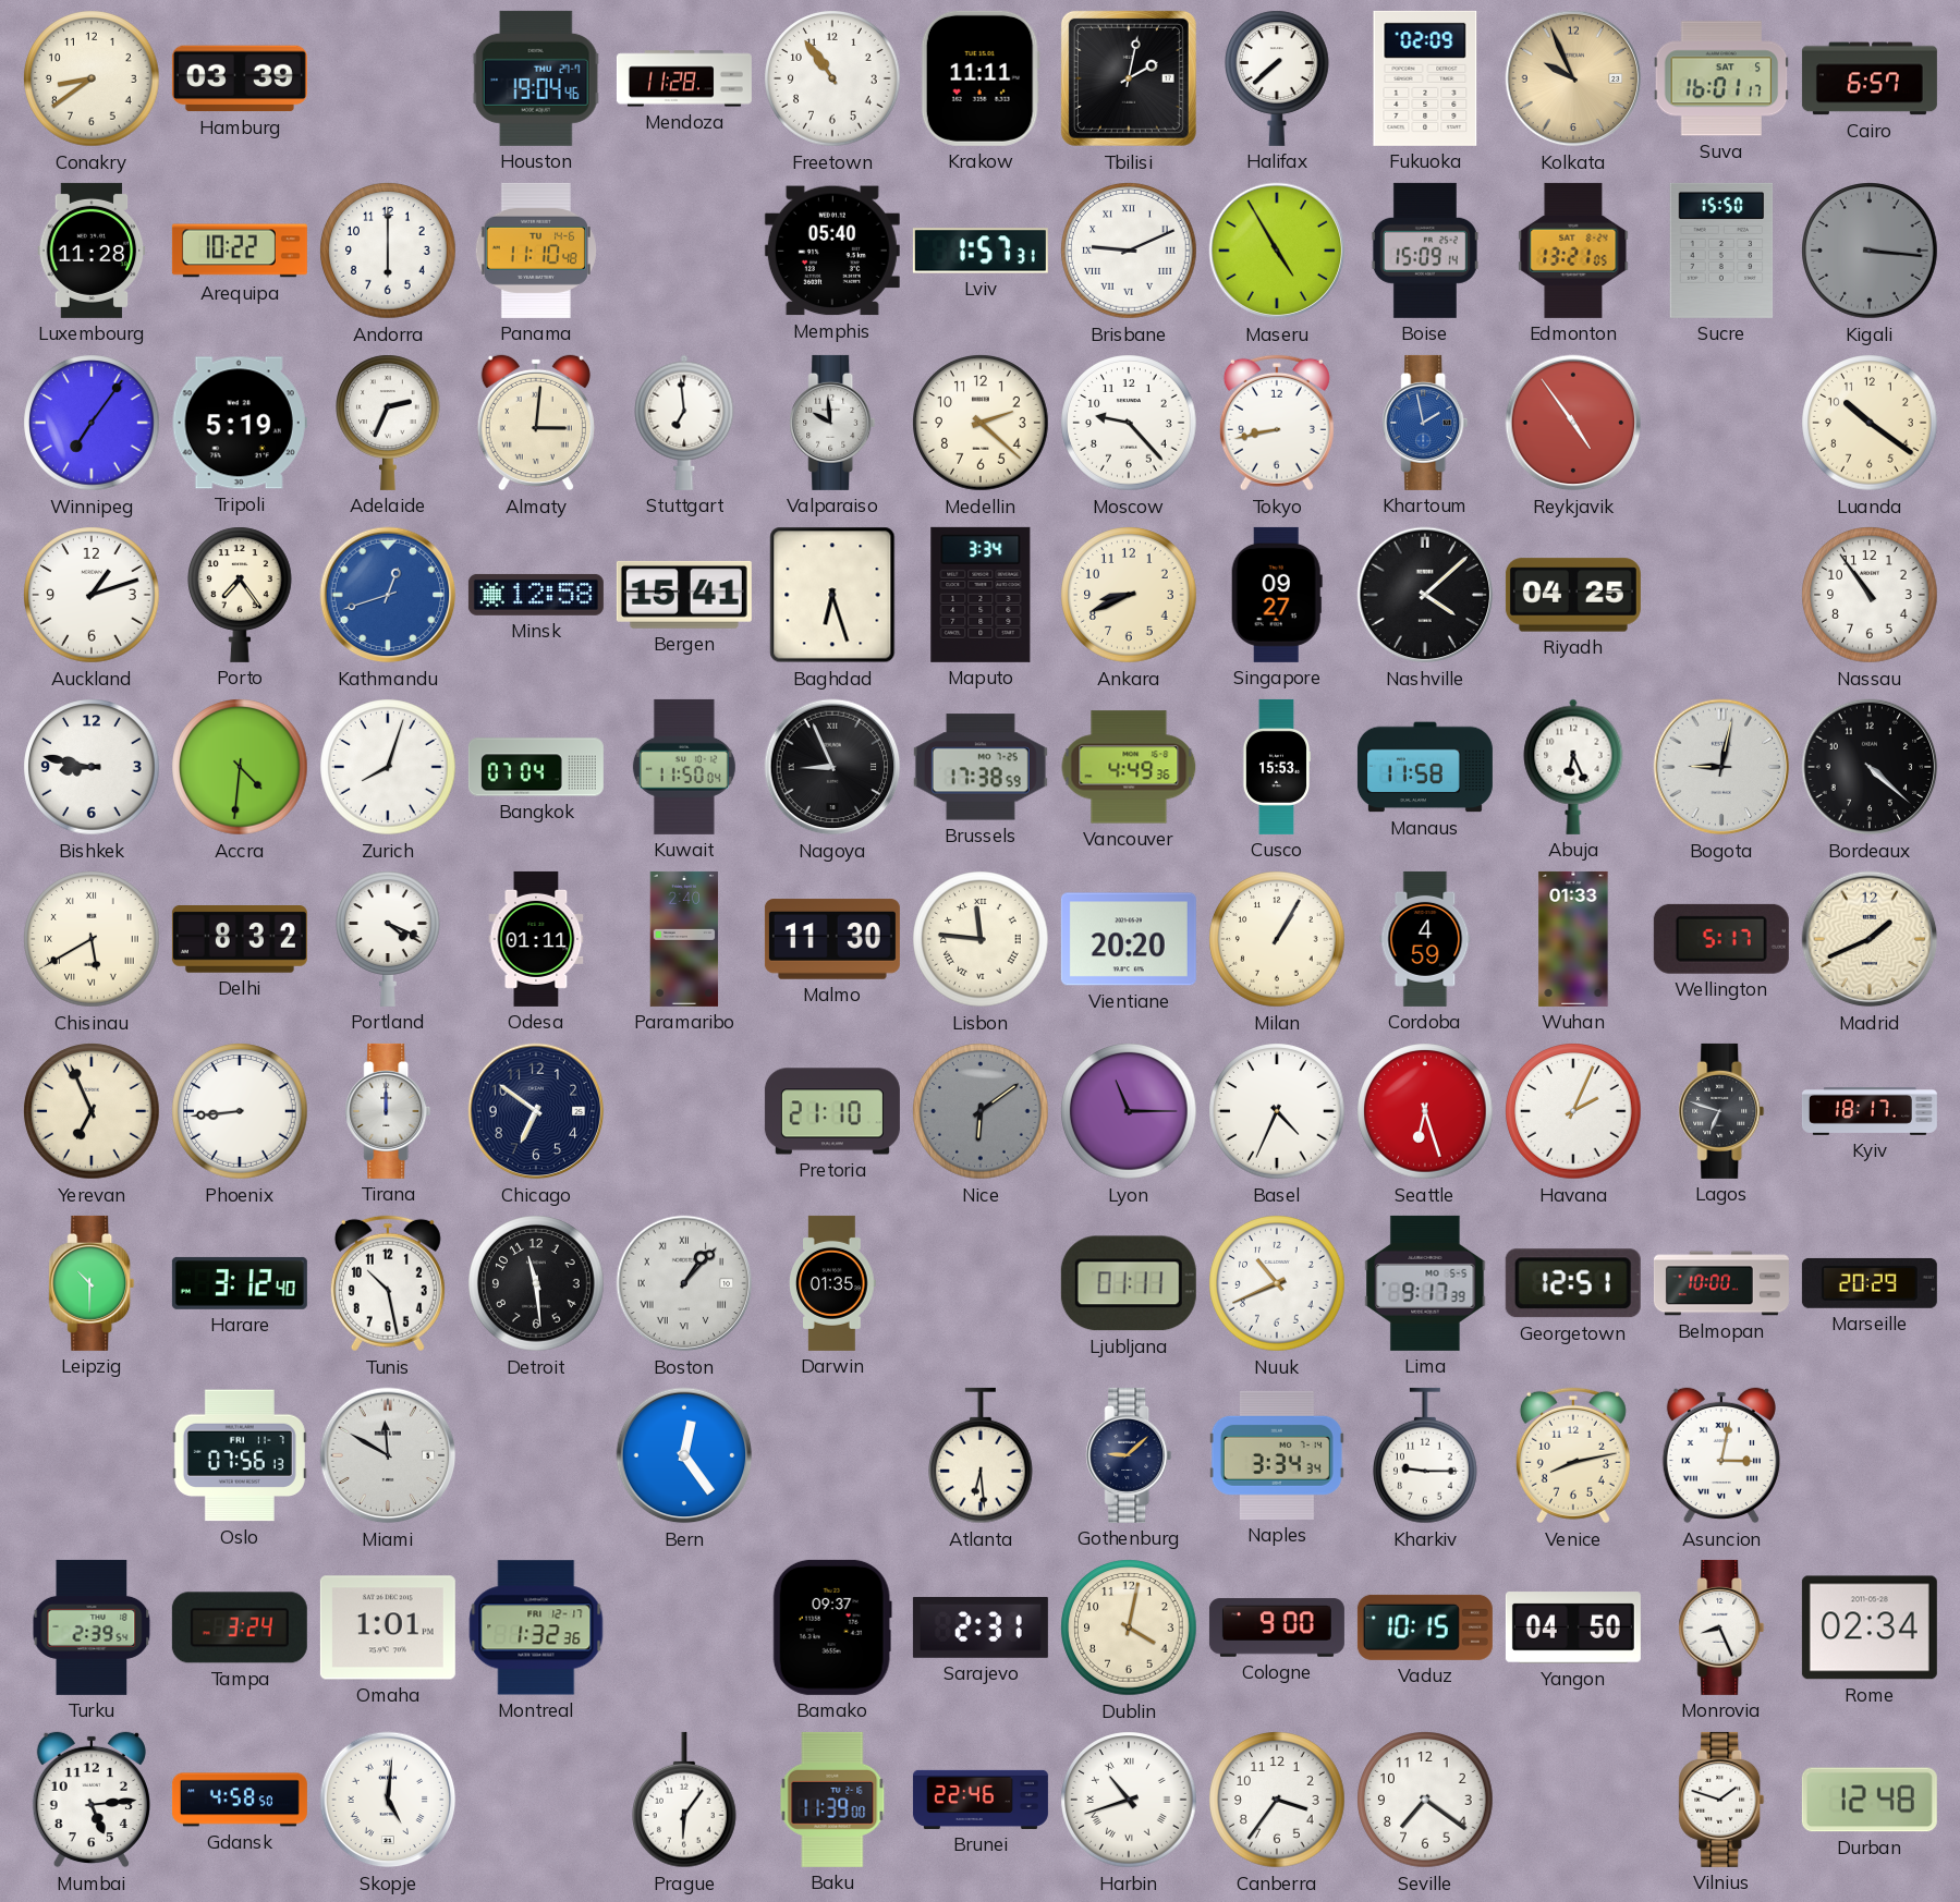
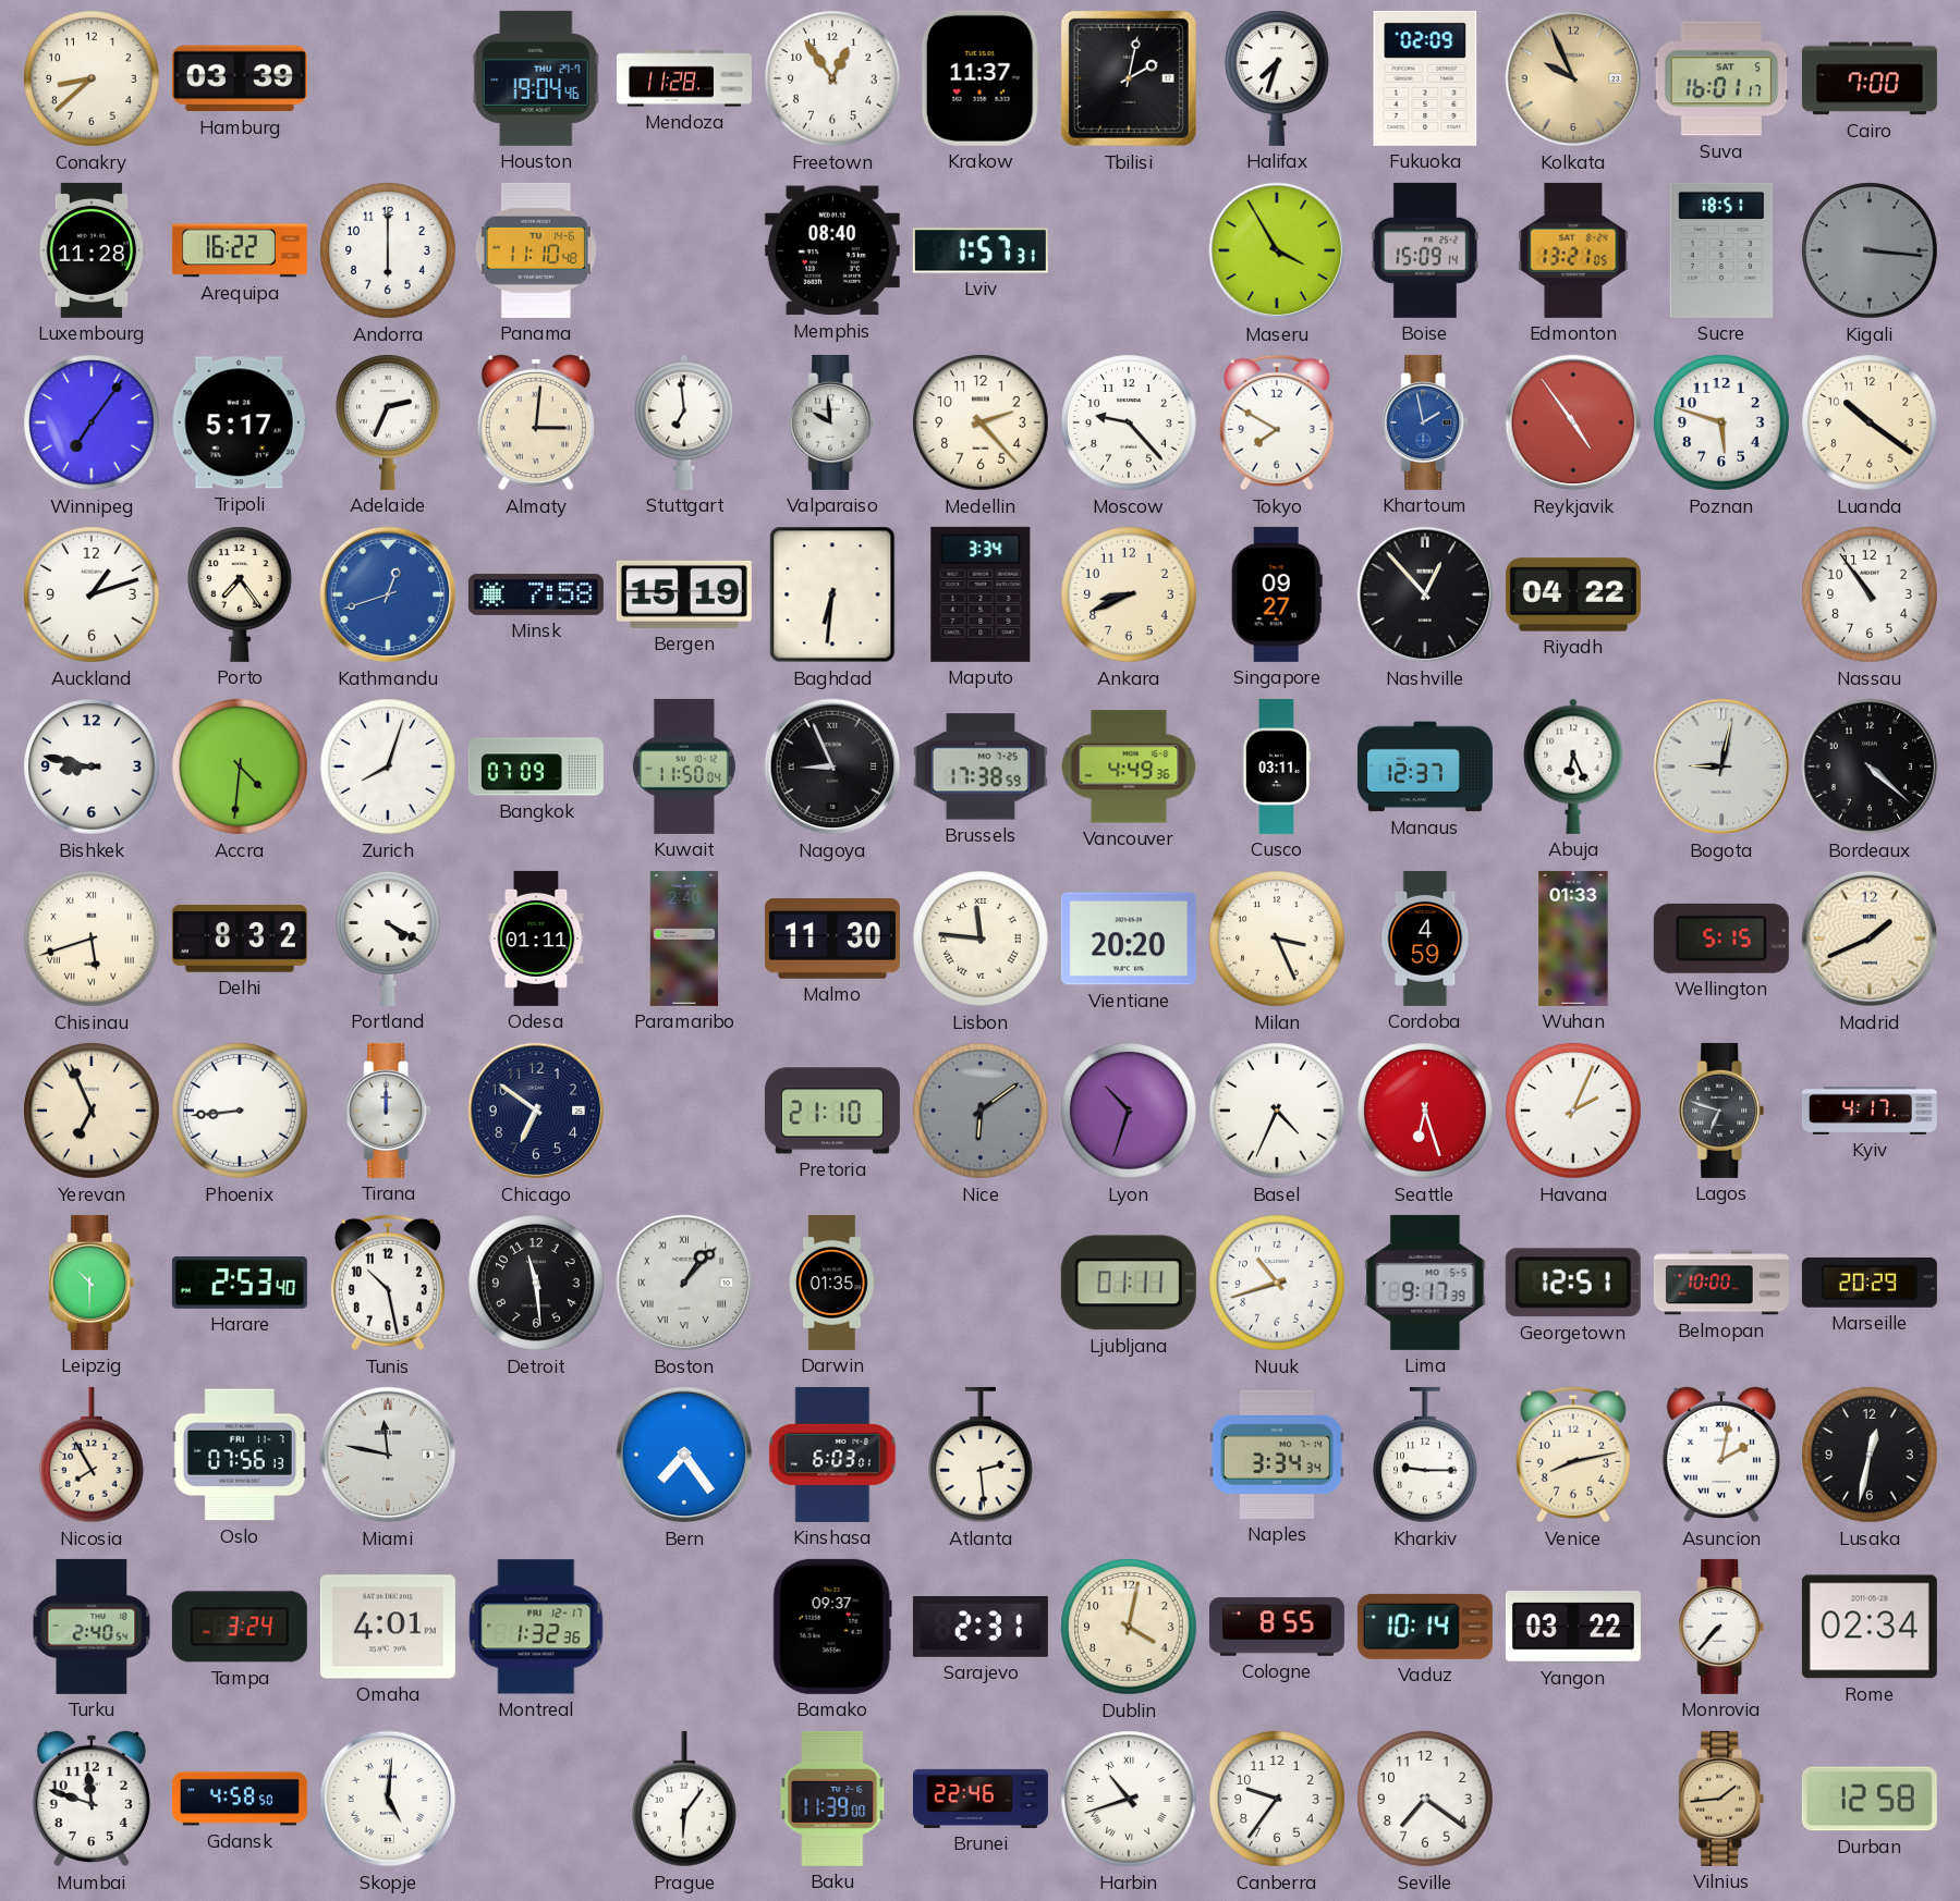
Conakry: 8:39 -> 8:38
Freetown: 10:54 -> 12:54
Krakow: 11:11 -> 11:37
Halifax: 7:38 -> 7:33
Cairo: 6:57 -> 7:00
Arequipa: 10:22 -> 16:22
Memphis: 05:40 -> 08:40
Brisbane: 9:11 -> none
Maseru: 4:55 -> 3:55
Sucre: 15:50 -> 18:51
Tripoli: 5:19 -> 5:17
Medellin: 2:22 -> 2:23
Tokyo: 8:43 -> 7:50
Poznan: none -> 5:48
Minsk: 12:58 -> 7:58
Bergen: 15:41 -> 15:19
Baghdad: 6:27 -> 6:31
Nashville: 4:08 -> 12:53
Riyadh: 04:25 -> 04:22
Bangkok: 07:04 -> 07:09
Cusco: 15:53 -> 03:11
Manaus: 11:58 -> 12:37
Chisinau: 5:40 -> 5:42
Portland: 4:19 -> 4:20
Milan: 1:05 -> 3:26
Wellington: 5:17 -> 5:15
Lyon: 11:15 -> 10:33
Kyiv: 18:17 -> 4:17
Harare: 3:12 -> 2:53
Nuuk: 10:41 -> 10:42
Nicosia: none -> 7:55
Miami: 11:50 -> 11:47
Bern: 12:24 -> 7:24
Kinshasa: none -> 6:03
Atlanta: 6:29 -> 2:29
Gothenburg: 9:08 -> none
Asuncion: 3:02 -> 2:02
Lusaka: none -> 12:32
Turku: 2:39 -> 2:40
Omaha: 1:01 -> 4:01
Cologne: 9:00 -> 8:55
Vaduz: 10:15 -> 10:14
Yangon: 04:50 -> 03:22
Monrovia: 8:26 -> 7:37
Mumbai: 5:14 -> 11:48
Canberra: 3:36 -> 9:36
Vilnius: 1:48 -> 1:44
Vilnius dial: white -> champagne
Durban: 12:48 -> 12:58
